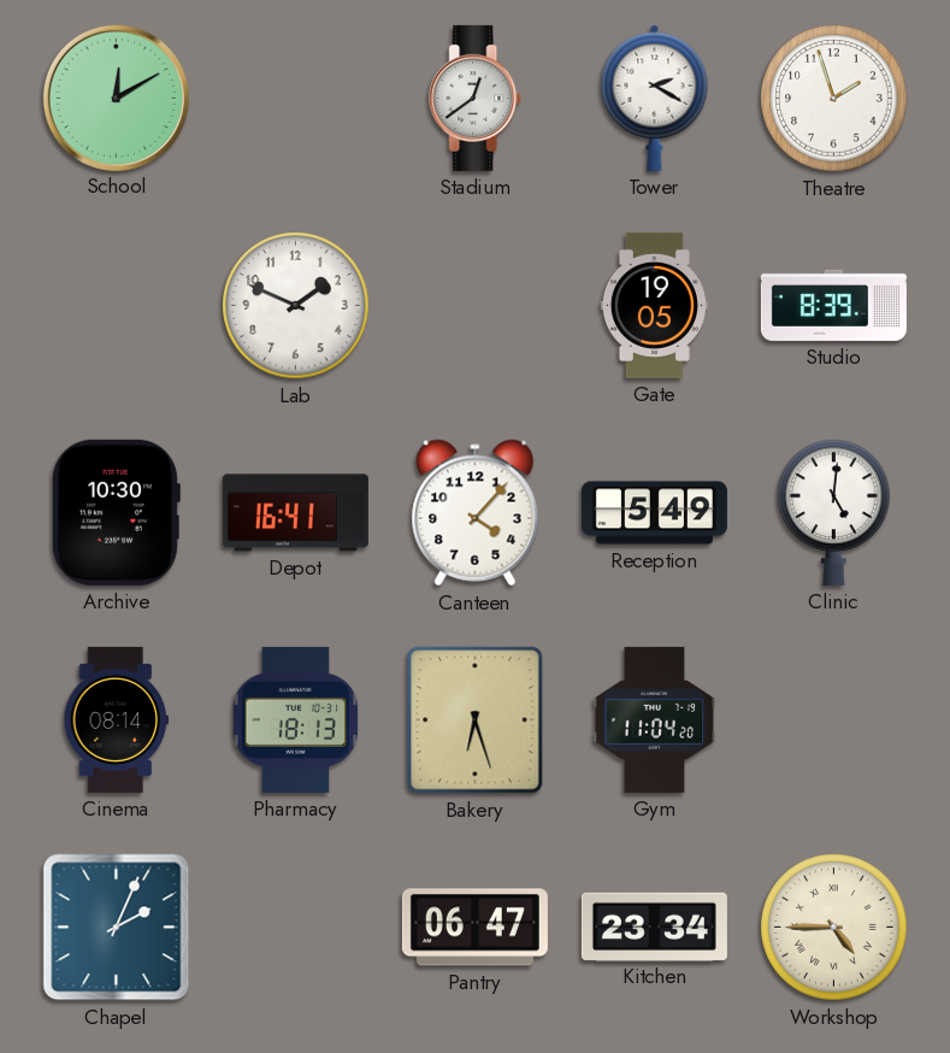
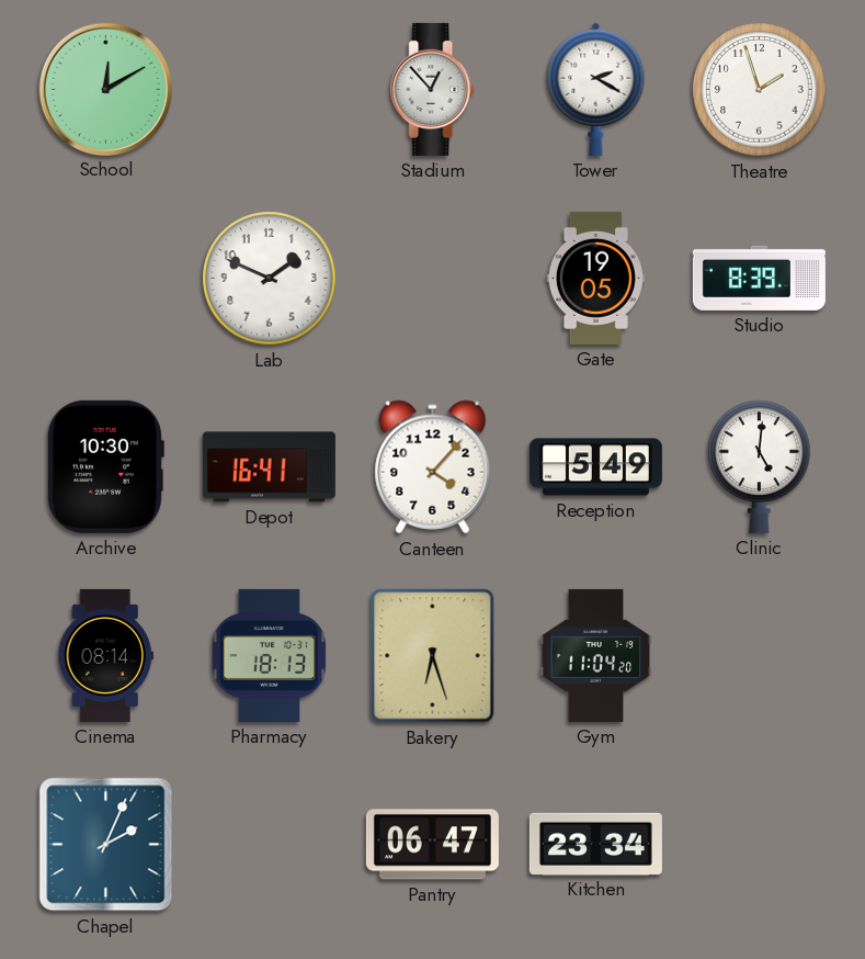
Stadium: 12:39 -> 12:53
Workshop: 4:45 -> none
